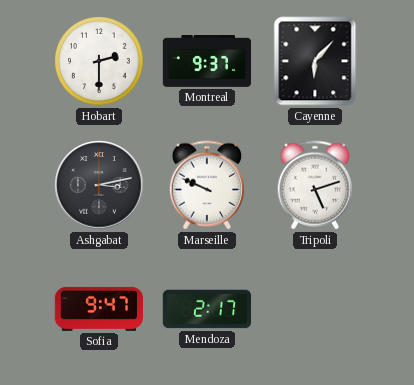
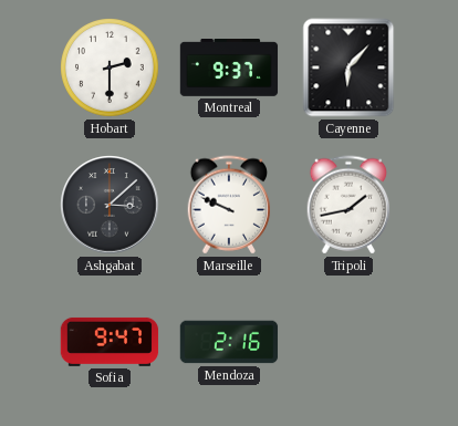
Ashgabat: 3:13 -> 3:08
Tripoli: 5:12 -> 1:43
Mendoza: 2:17 -> 2:16
